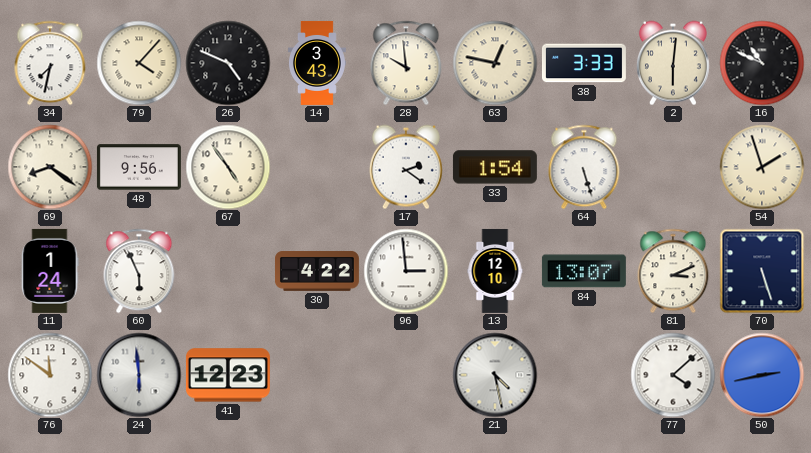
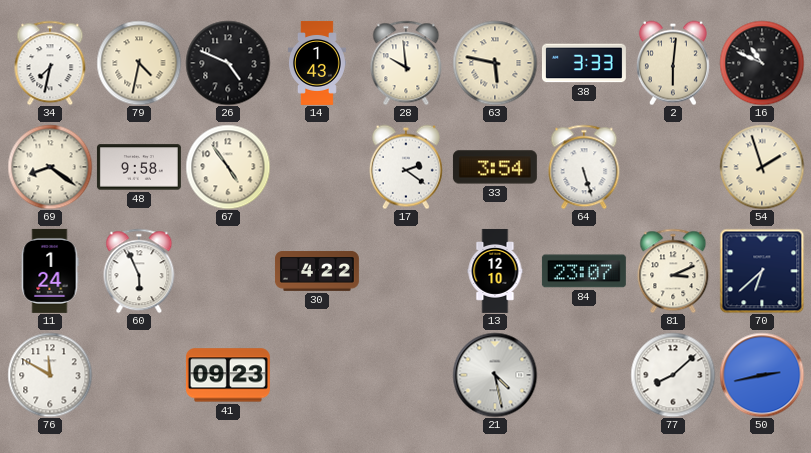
79: 4:07 -> 4:32
14: 3:43 -> 1:43
63: 12:47 -> 5:47
48: 9:56 -> 9:58
33: 1:54 -> 3:54
96: 2:59 -> none
84: 13:07 -> 23:07
70: 5:27 -> 6:38
76: 11:51 -> 11:50
24: 5:59 -> none
41: 12:23 -> 09:23
77: 4:08 -> 8:08
